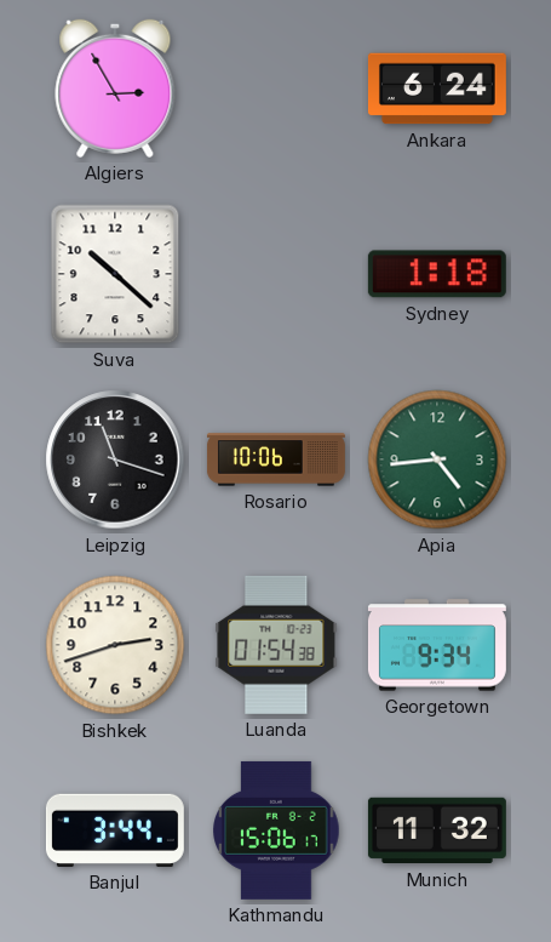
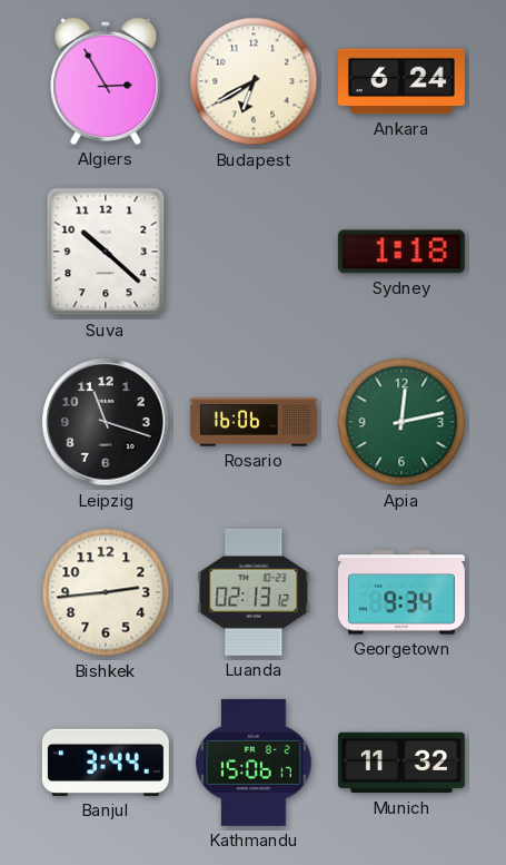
Budapest: none -> 6:40
Rosario: 10:06 -> 16:06
Apia: 4:44 -> 12:13
Bishkek: 2:42 -> 2:44
Luanda: 01:54 -> 02:13
